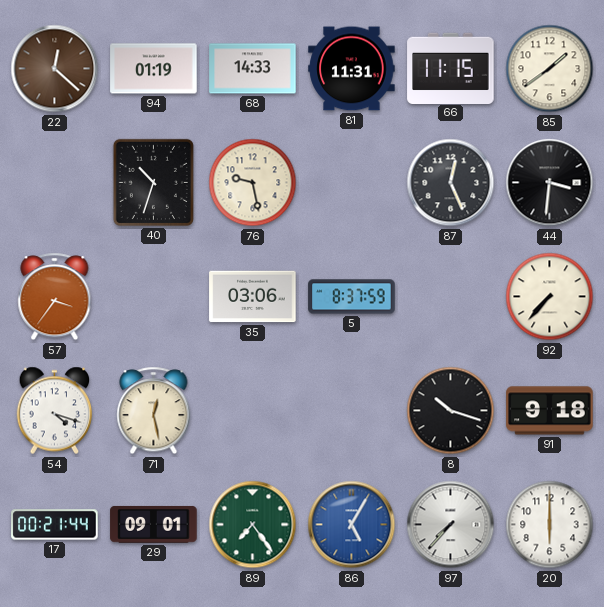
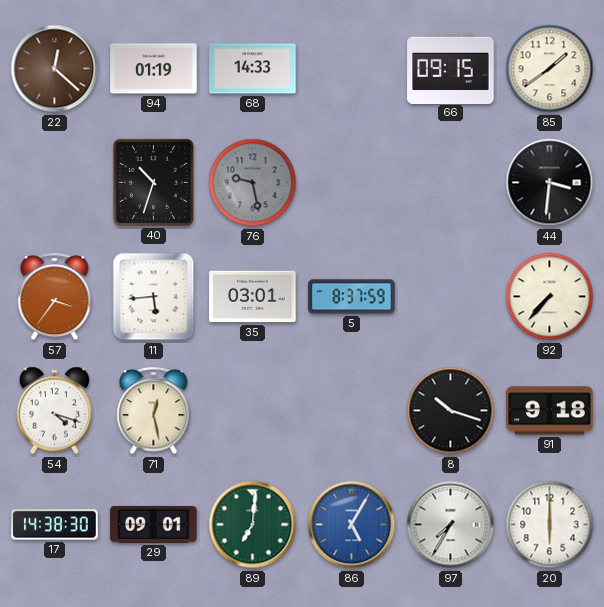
81: 11:31 -> none
66: 11:15 -> 09:15
76 dial: cream -> grey
87: 12:26 -> none
11: none -> 5:44
35: 03:06 -> 03:01
17: 00:21 -> 14:38
89: 7:24 -> 7:01
97: 7:37 -> 7:35
